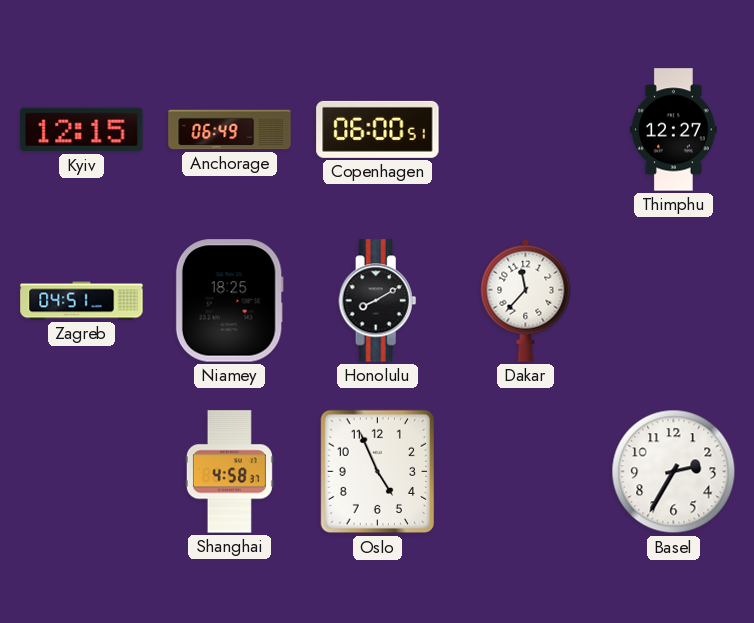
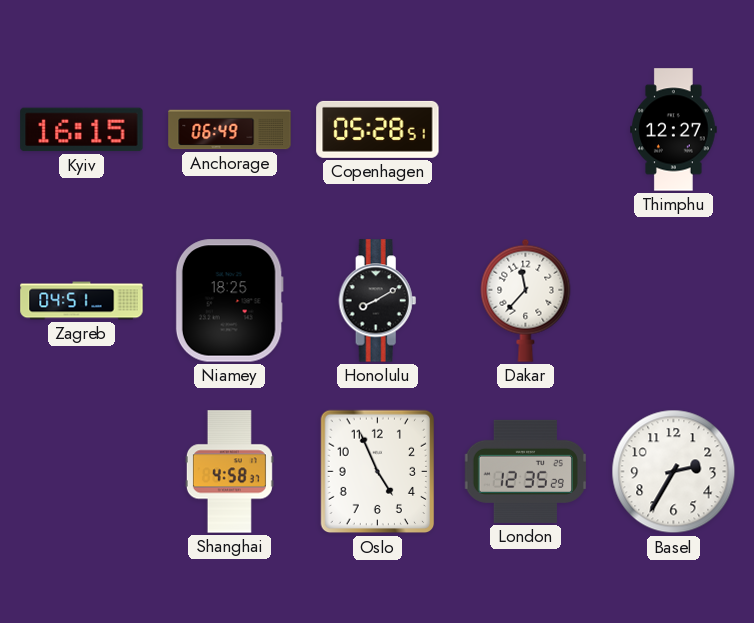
Kyiv: 12:15 -> 16:15
Copenhagen: 06:00 -> 05:28
London: none -> 12:35
